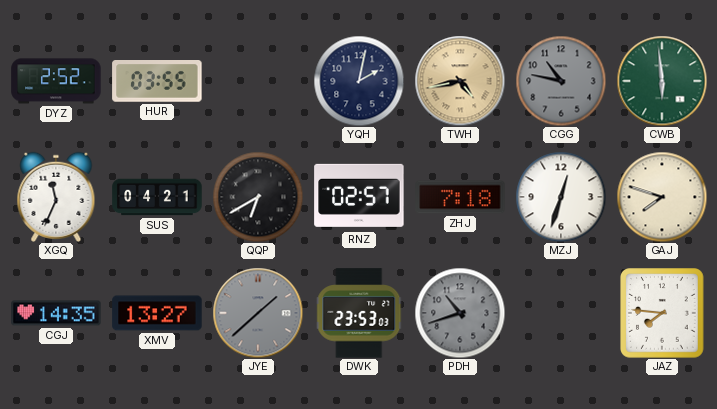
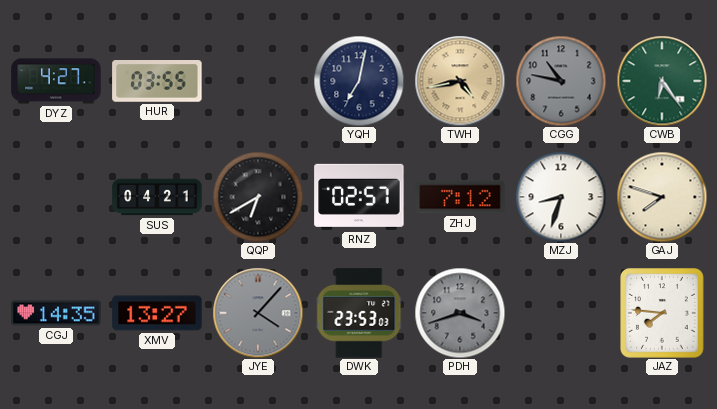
DYZ: 2:52 -> 4:27
YQH: 2:02 -> 7:02
CWB: 5:59 -> 6:24
XGQ: 11:34 -> none
ZHJ: 7:18 -> 7:12
MZJ: 12:33 -> 8:33
JYE: 1:38 -> 4:07
PDH: 10:42 -> 3:42
